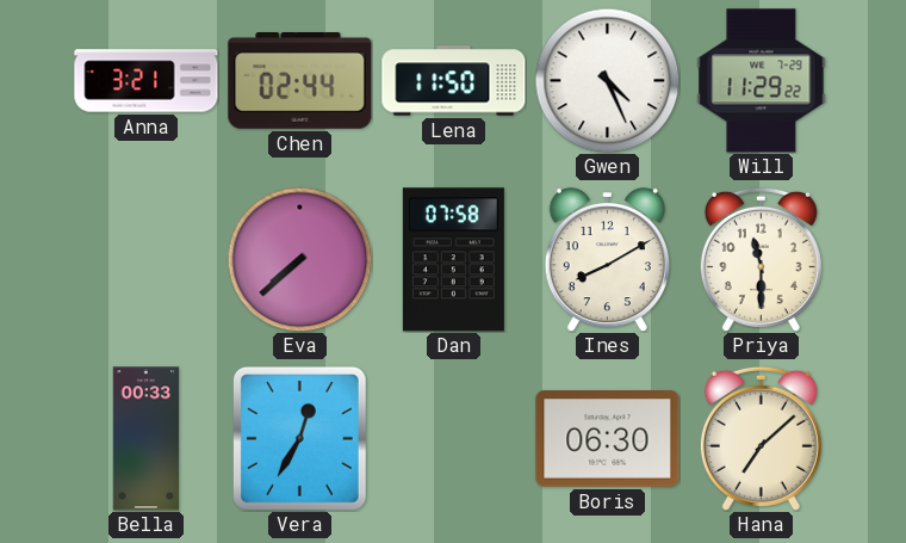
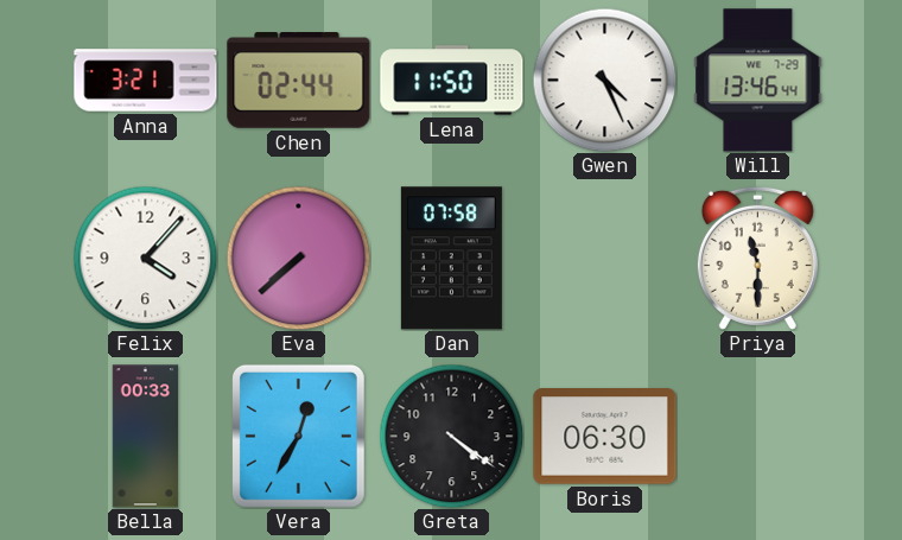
Will: 11:29 -> 13:46
Felix: none -> 4:07
Ines: 8:10 -> none
Greta: none -> 4:21
Hana: 7:08 -> none
